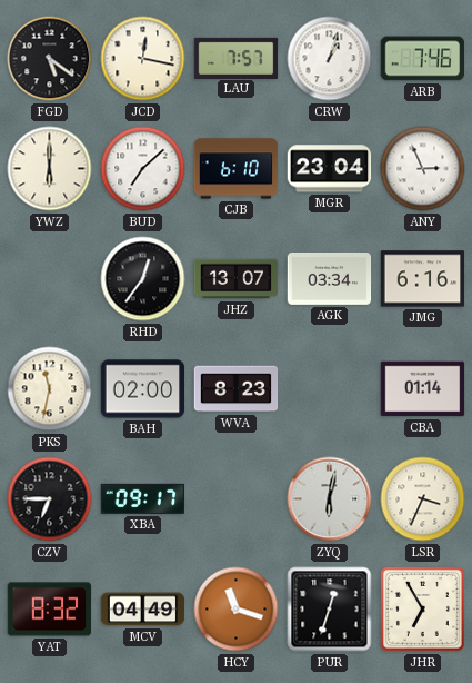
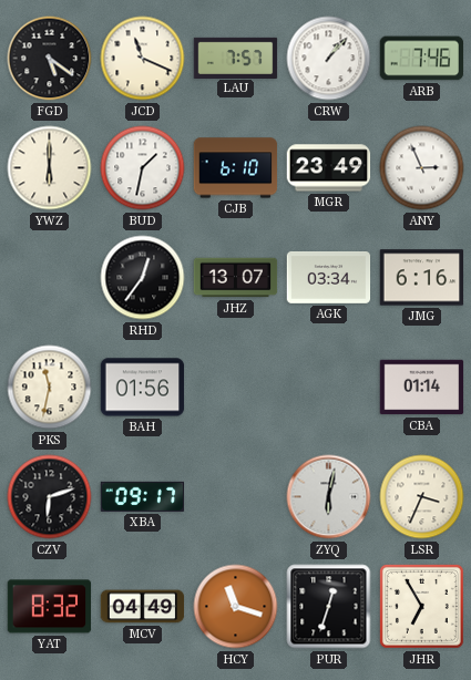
JCD: 12:17 -> 11:19
CRW: 1:03 -> 1:07
BUD: 7:08 -> 1:32
MGR: 23:04 -> 23:49
BAH: 02:00 -> 01:56
WVA: 8:23 -> none
CZV: 6:45 -> 6:12
